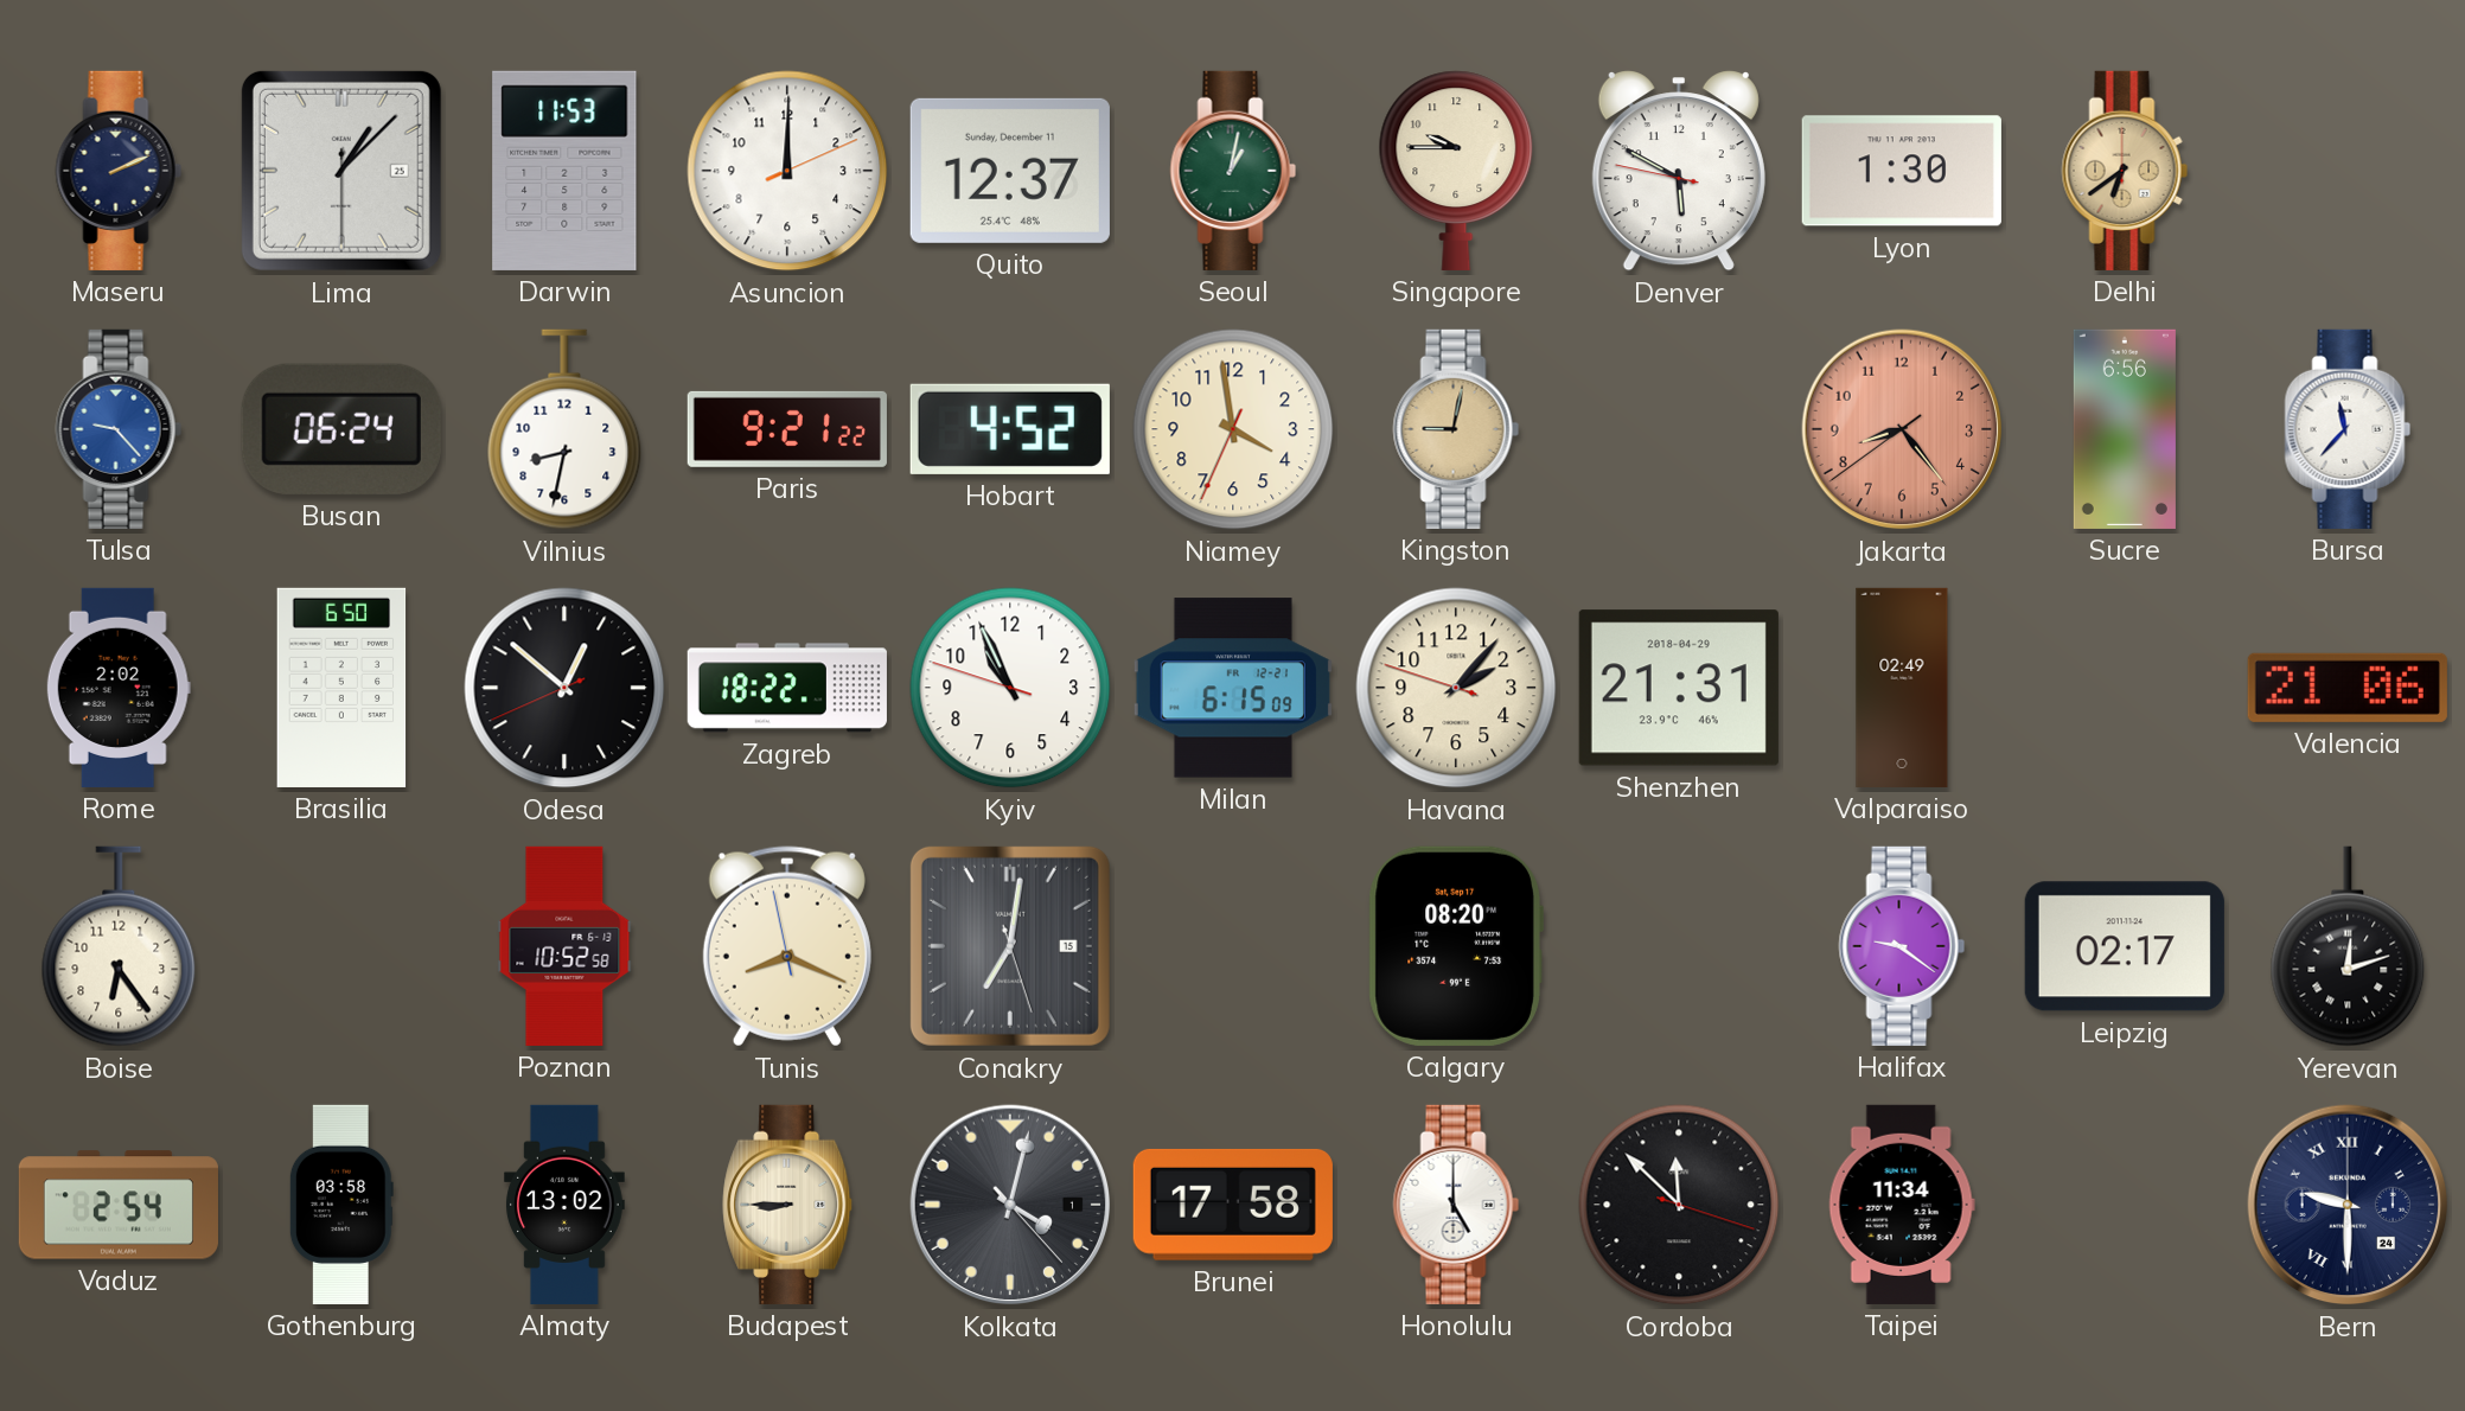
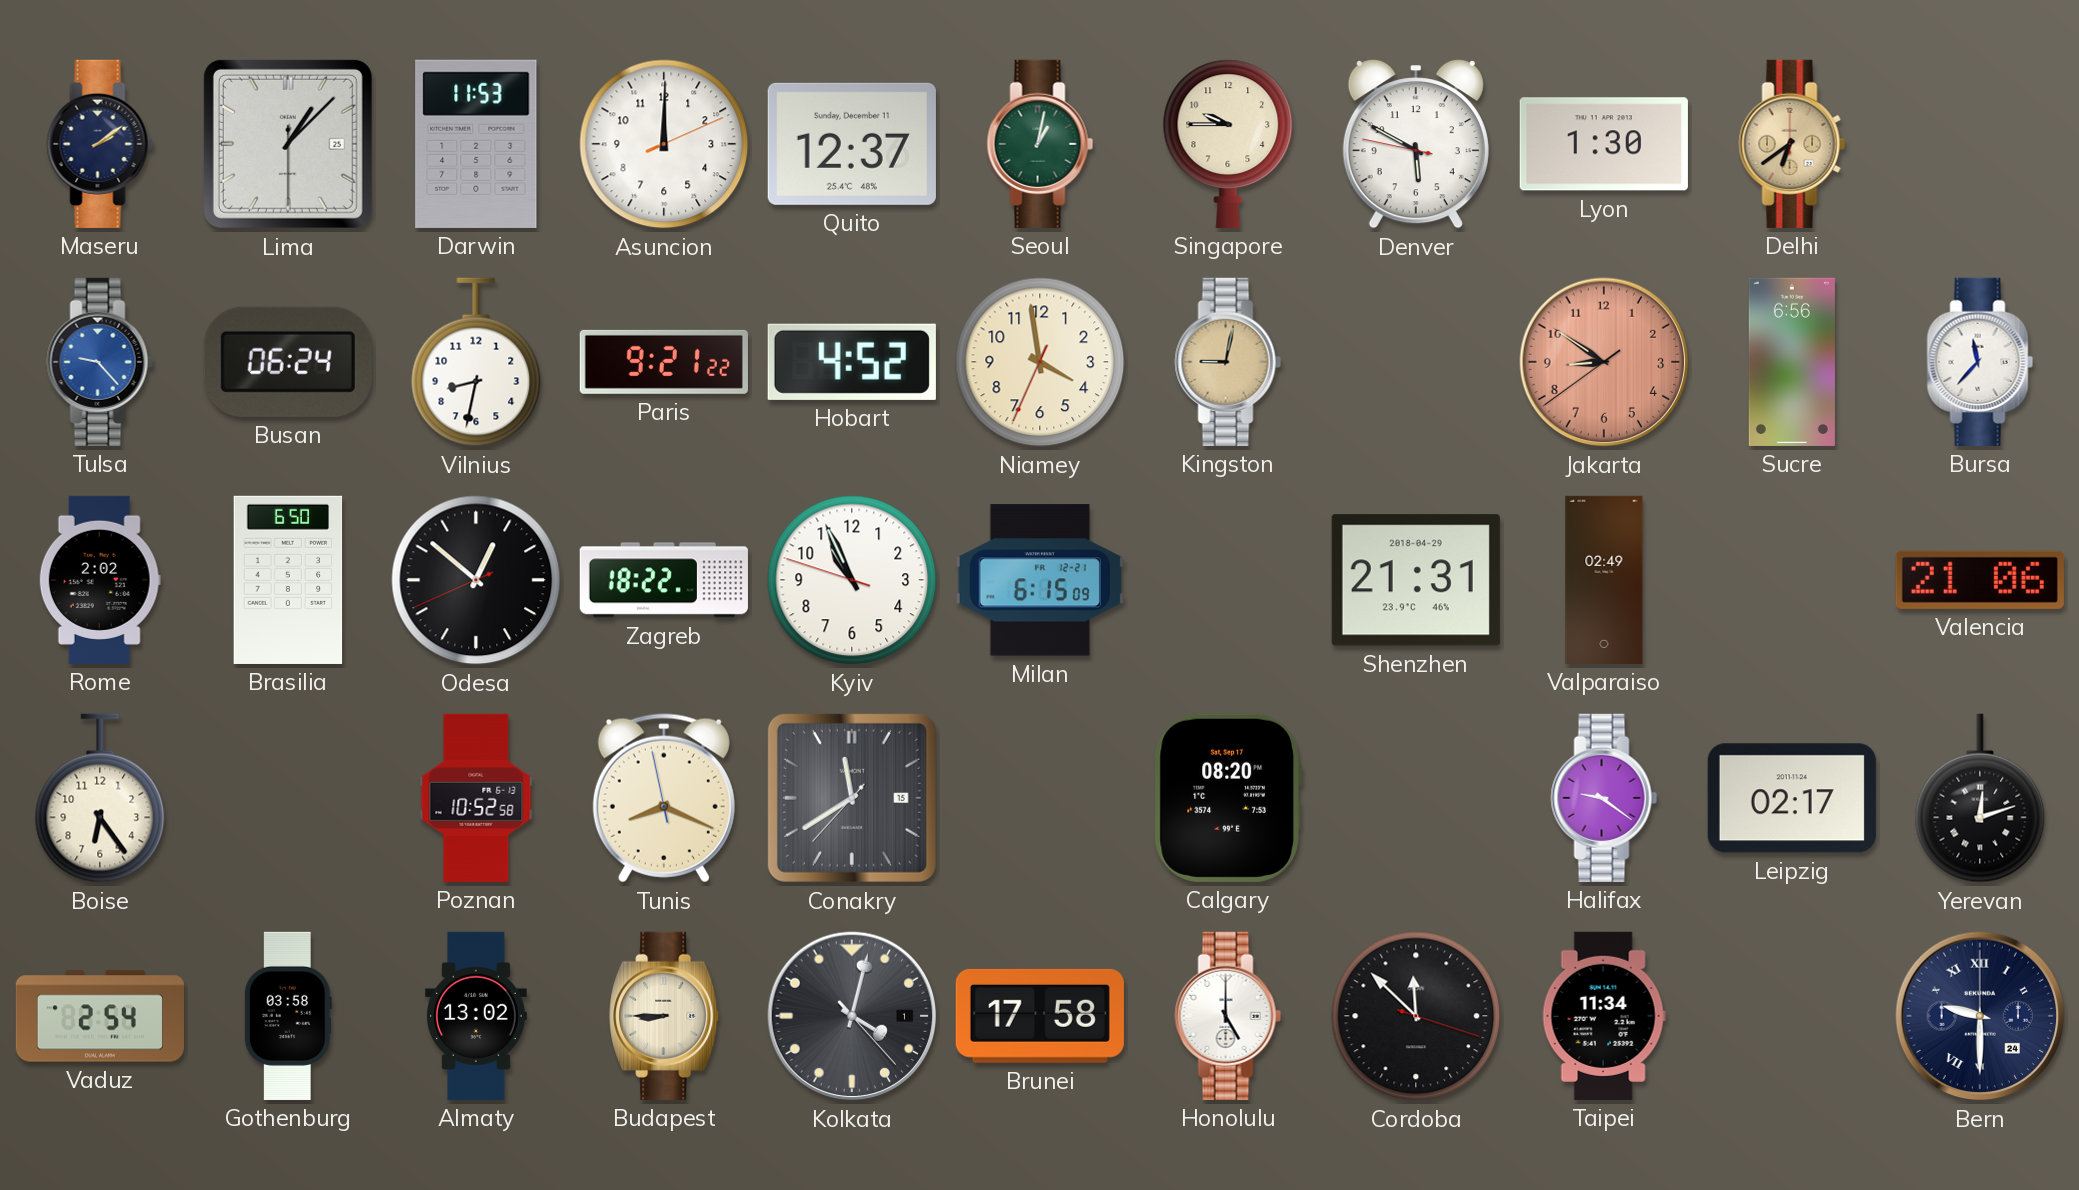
Maseru: 2:11 -> 2:09
Jakarta: 8:23 -> 8:50
Havana: 2:06 -> none
Conakry: 7:01 -> 11:39
